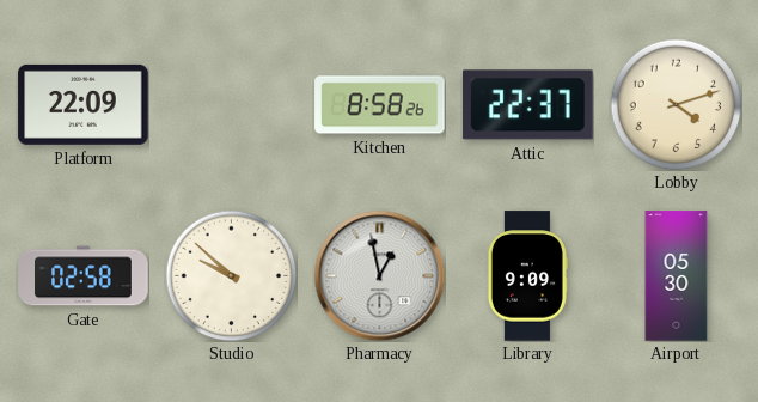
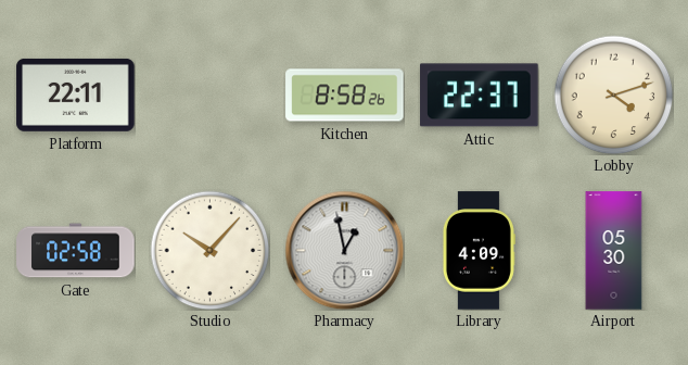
Platform: 22:09 -> 22:11
Studio: 9:52 -> 10:07
Library: 9:09 -> 4:09
